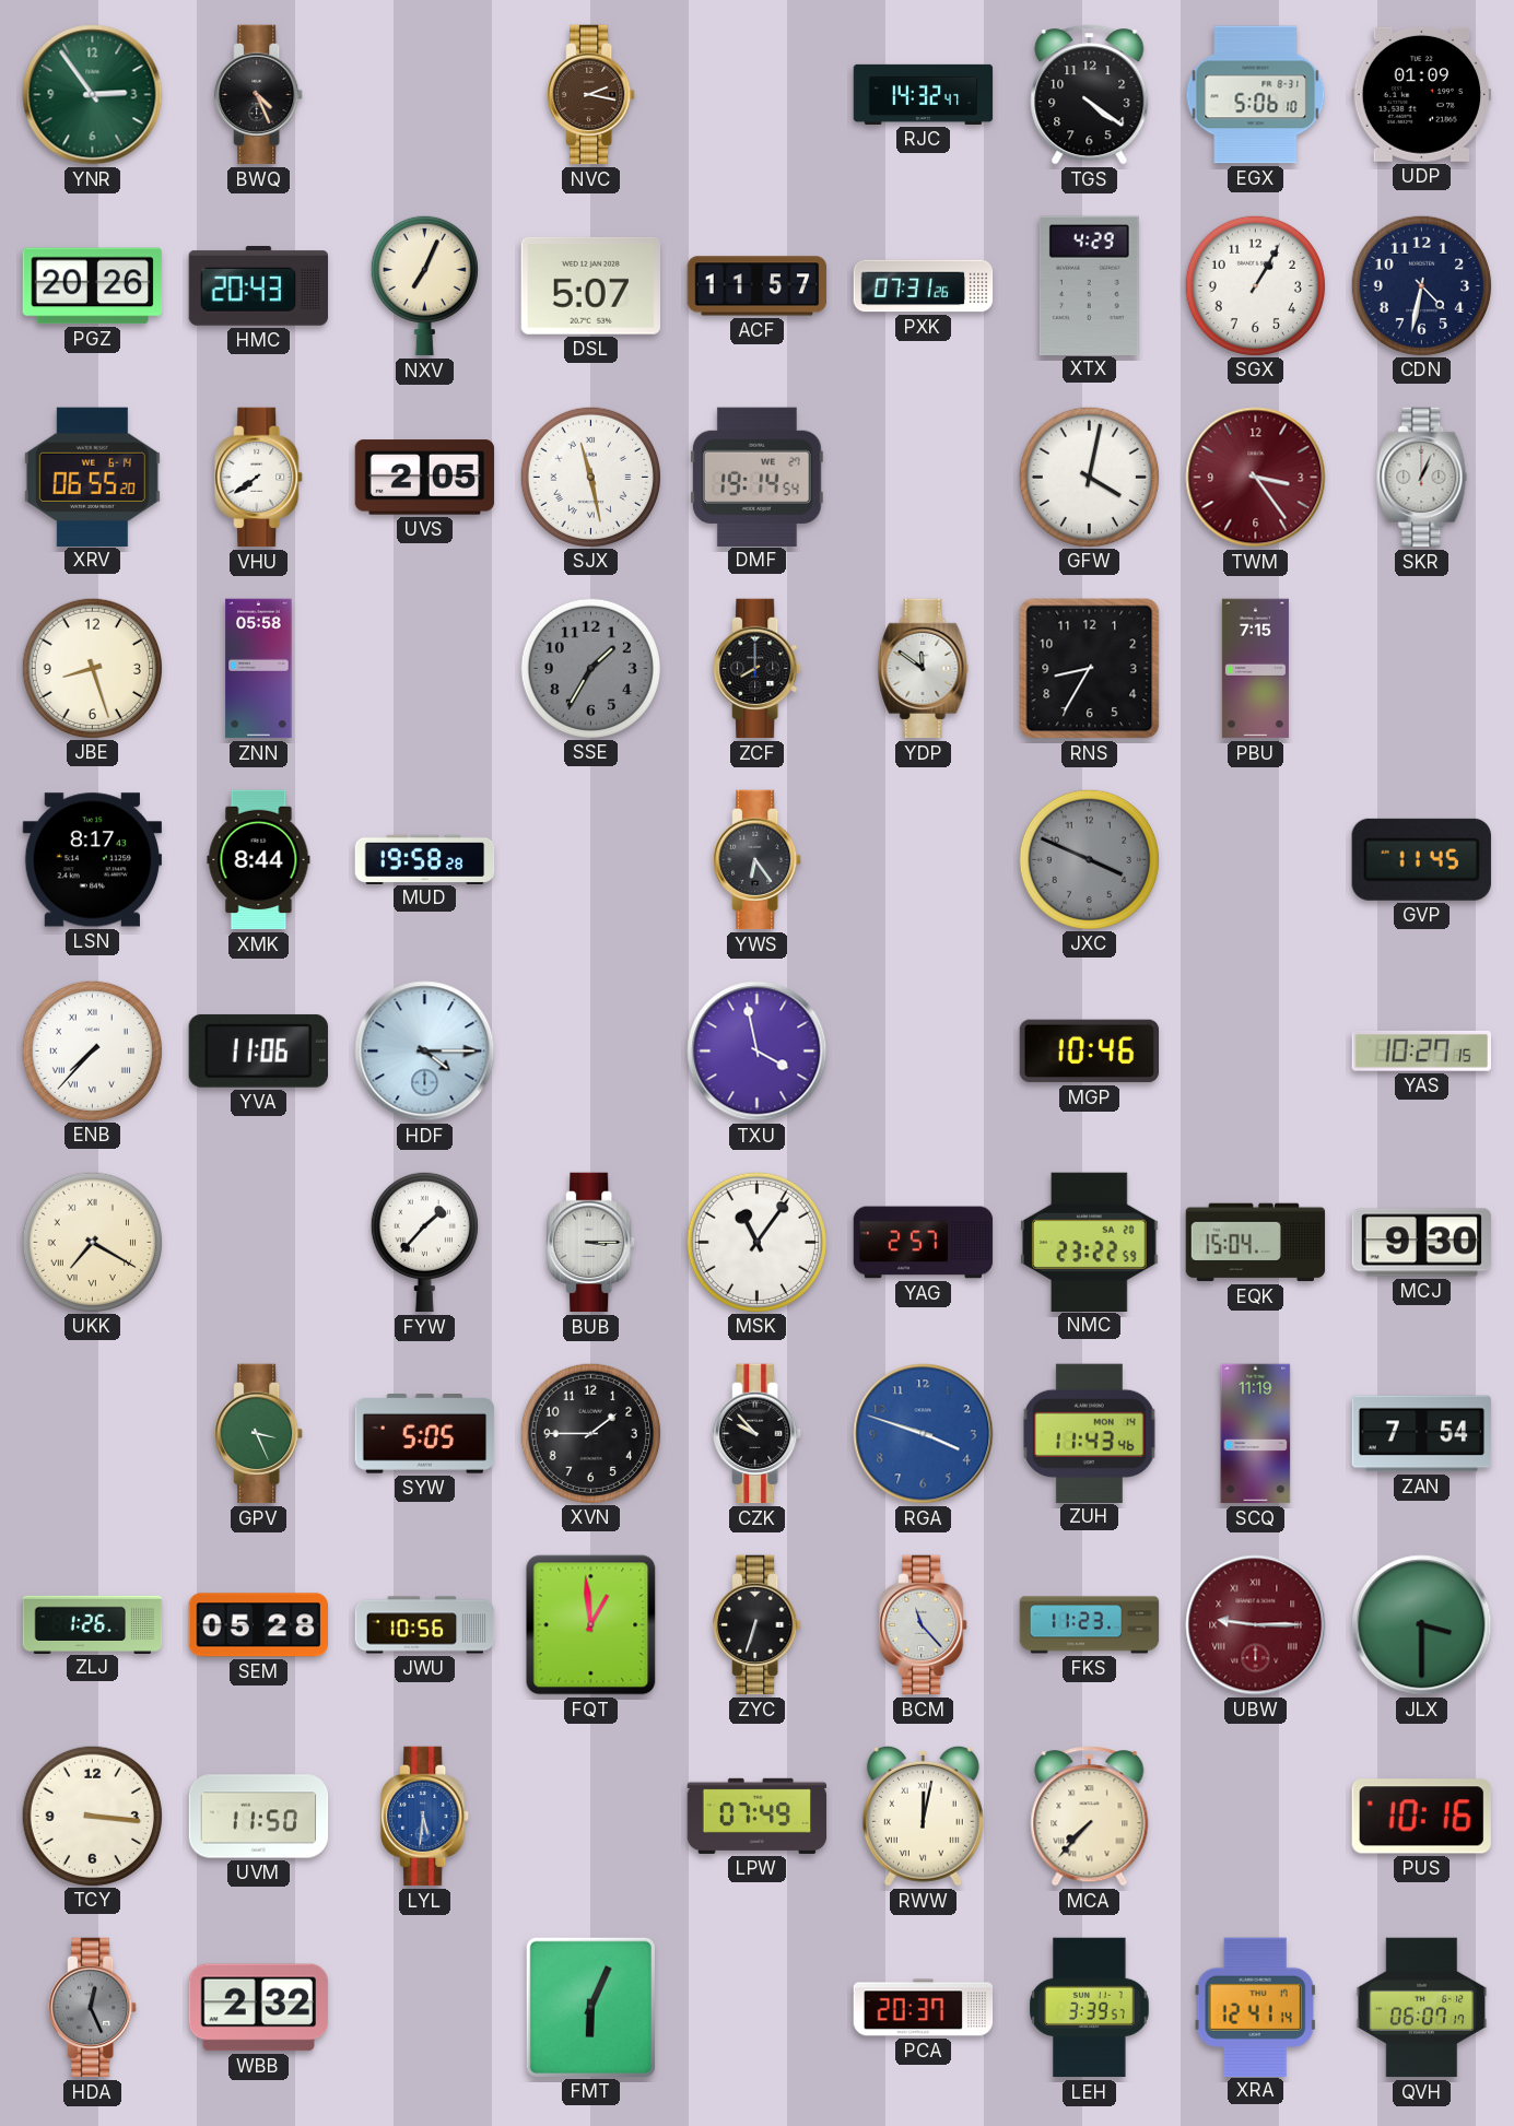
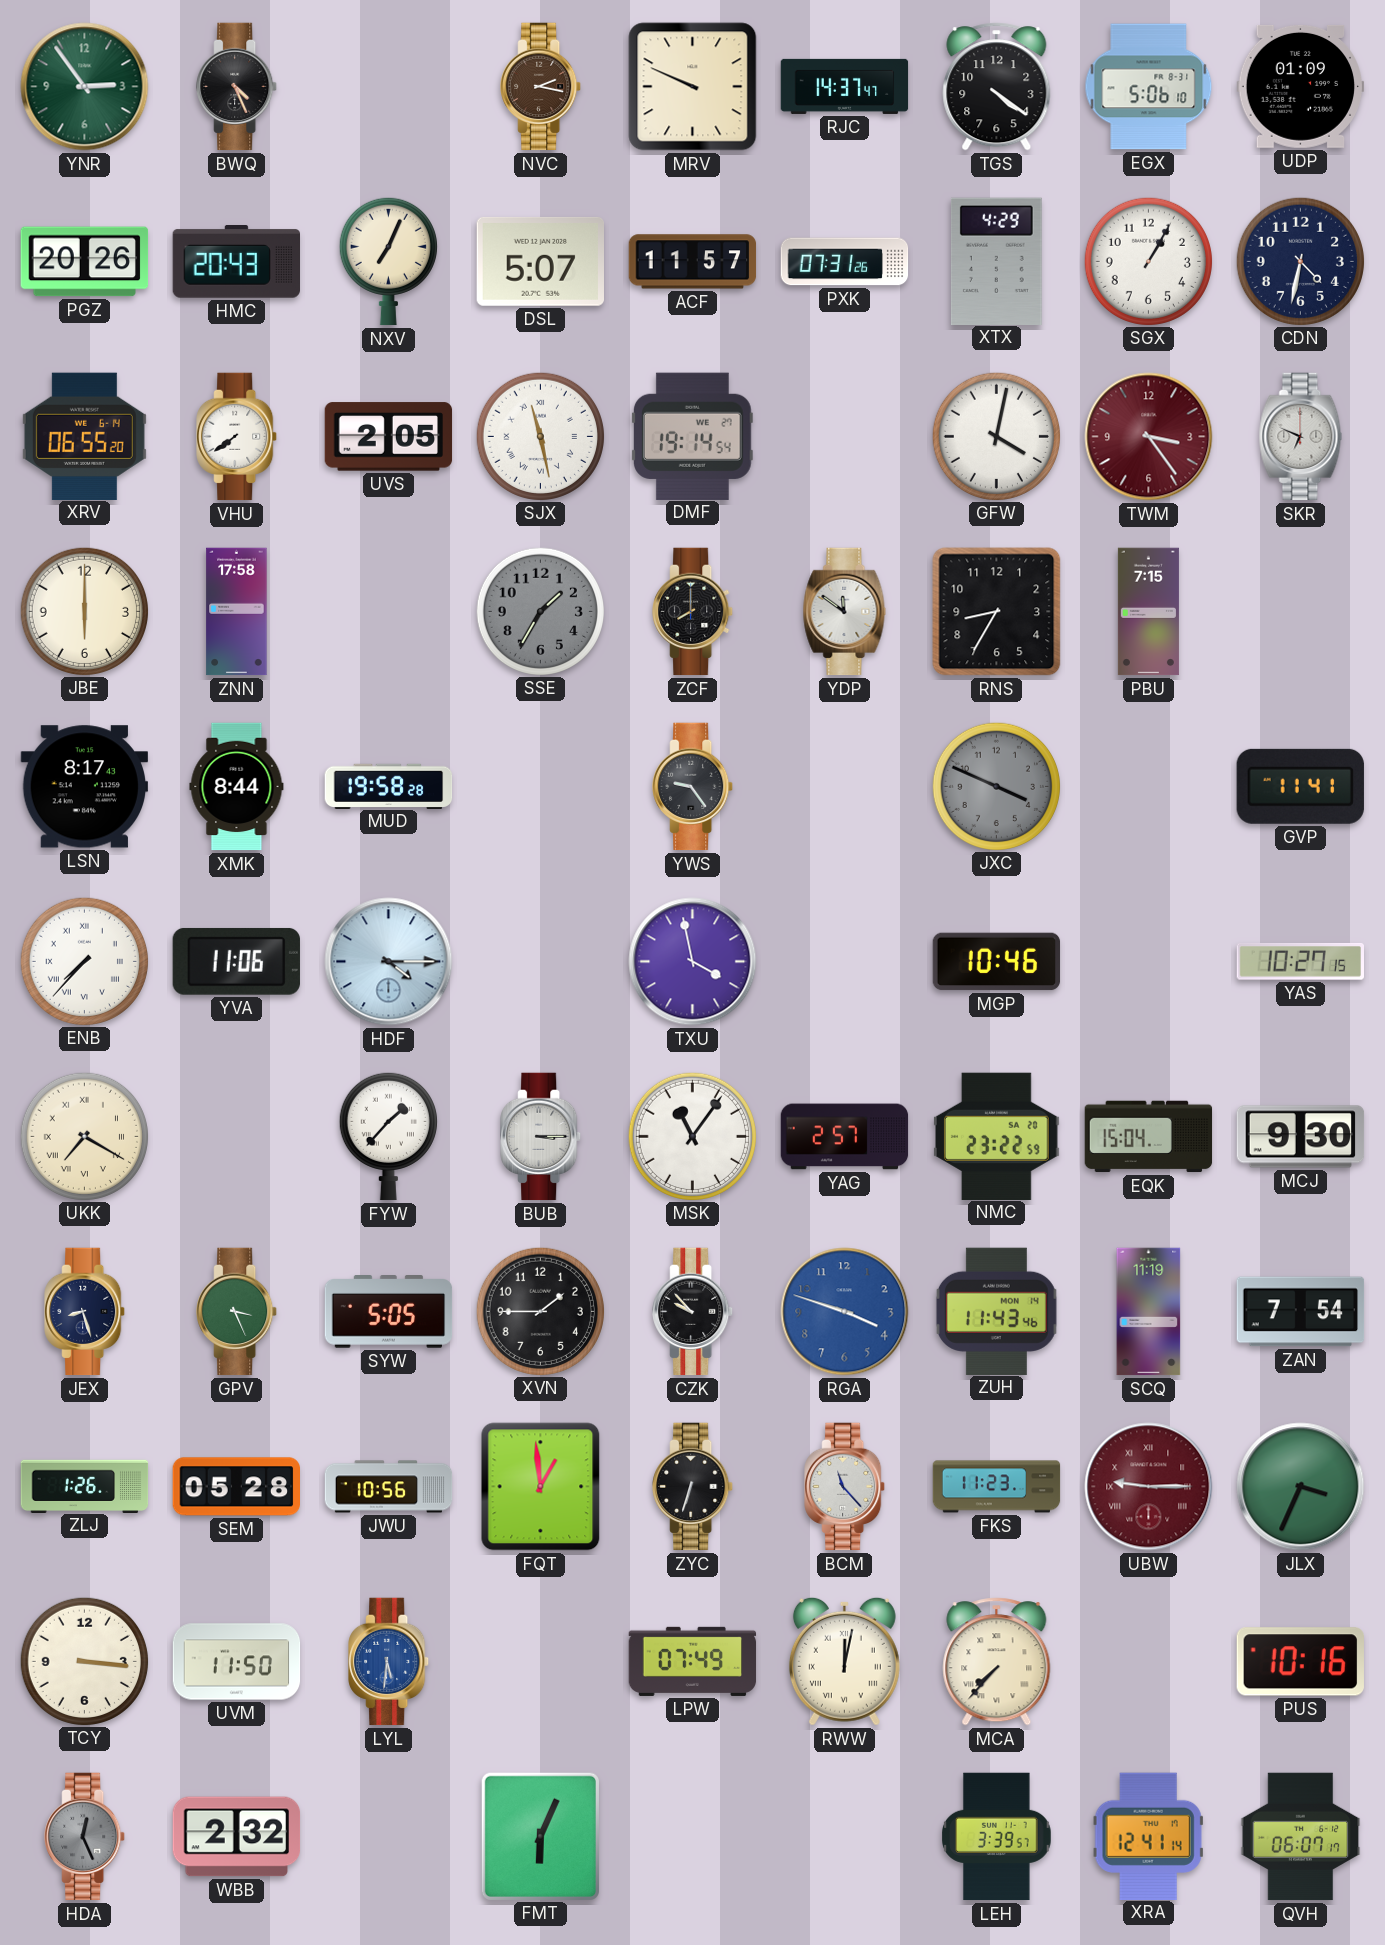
MRV: none -> 9:49
RJC: 14:32 -> 14:37
SKR: 1:04 -> 6:49
JBE: 8:27 -> 6:00
ZNN: 05:58 -> 17:58
YWS: 6:24 -> 9:24
GVP: 11:45 -> 11:41
JEX: none -> 8:27
JLX: 3:30 -> 3:34
PCA: 20:37 -> none
